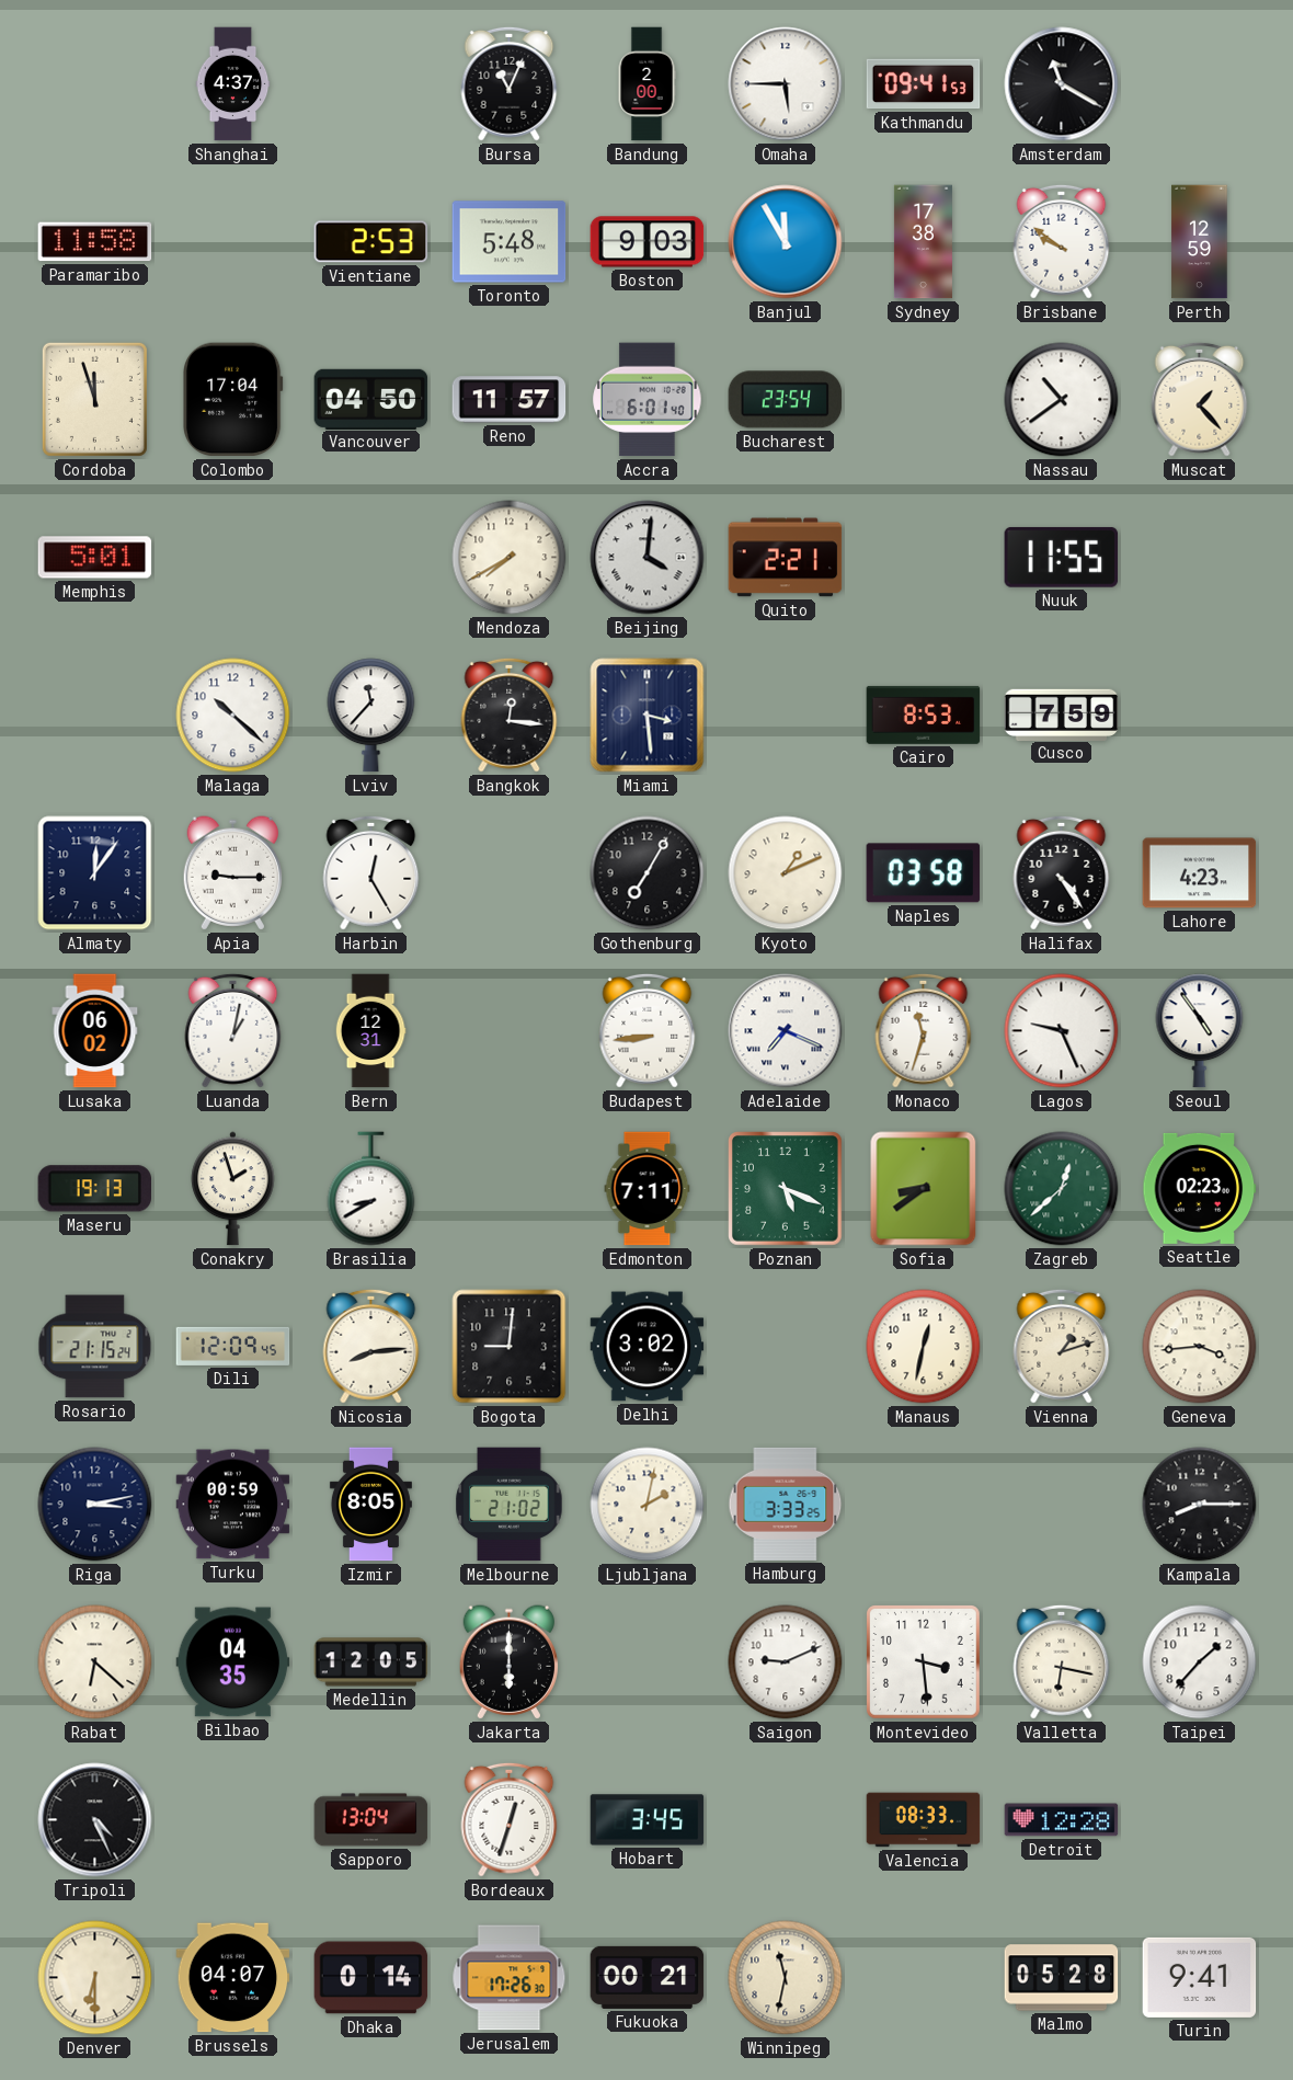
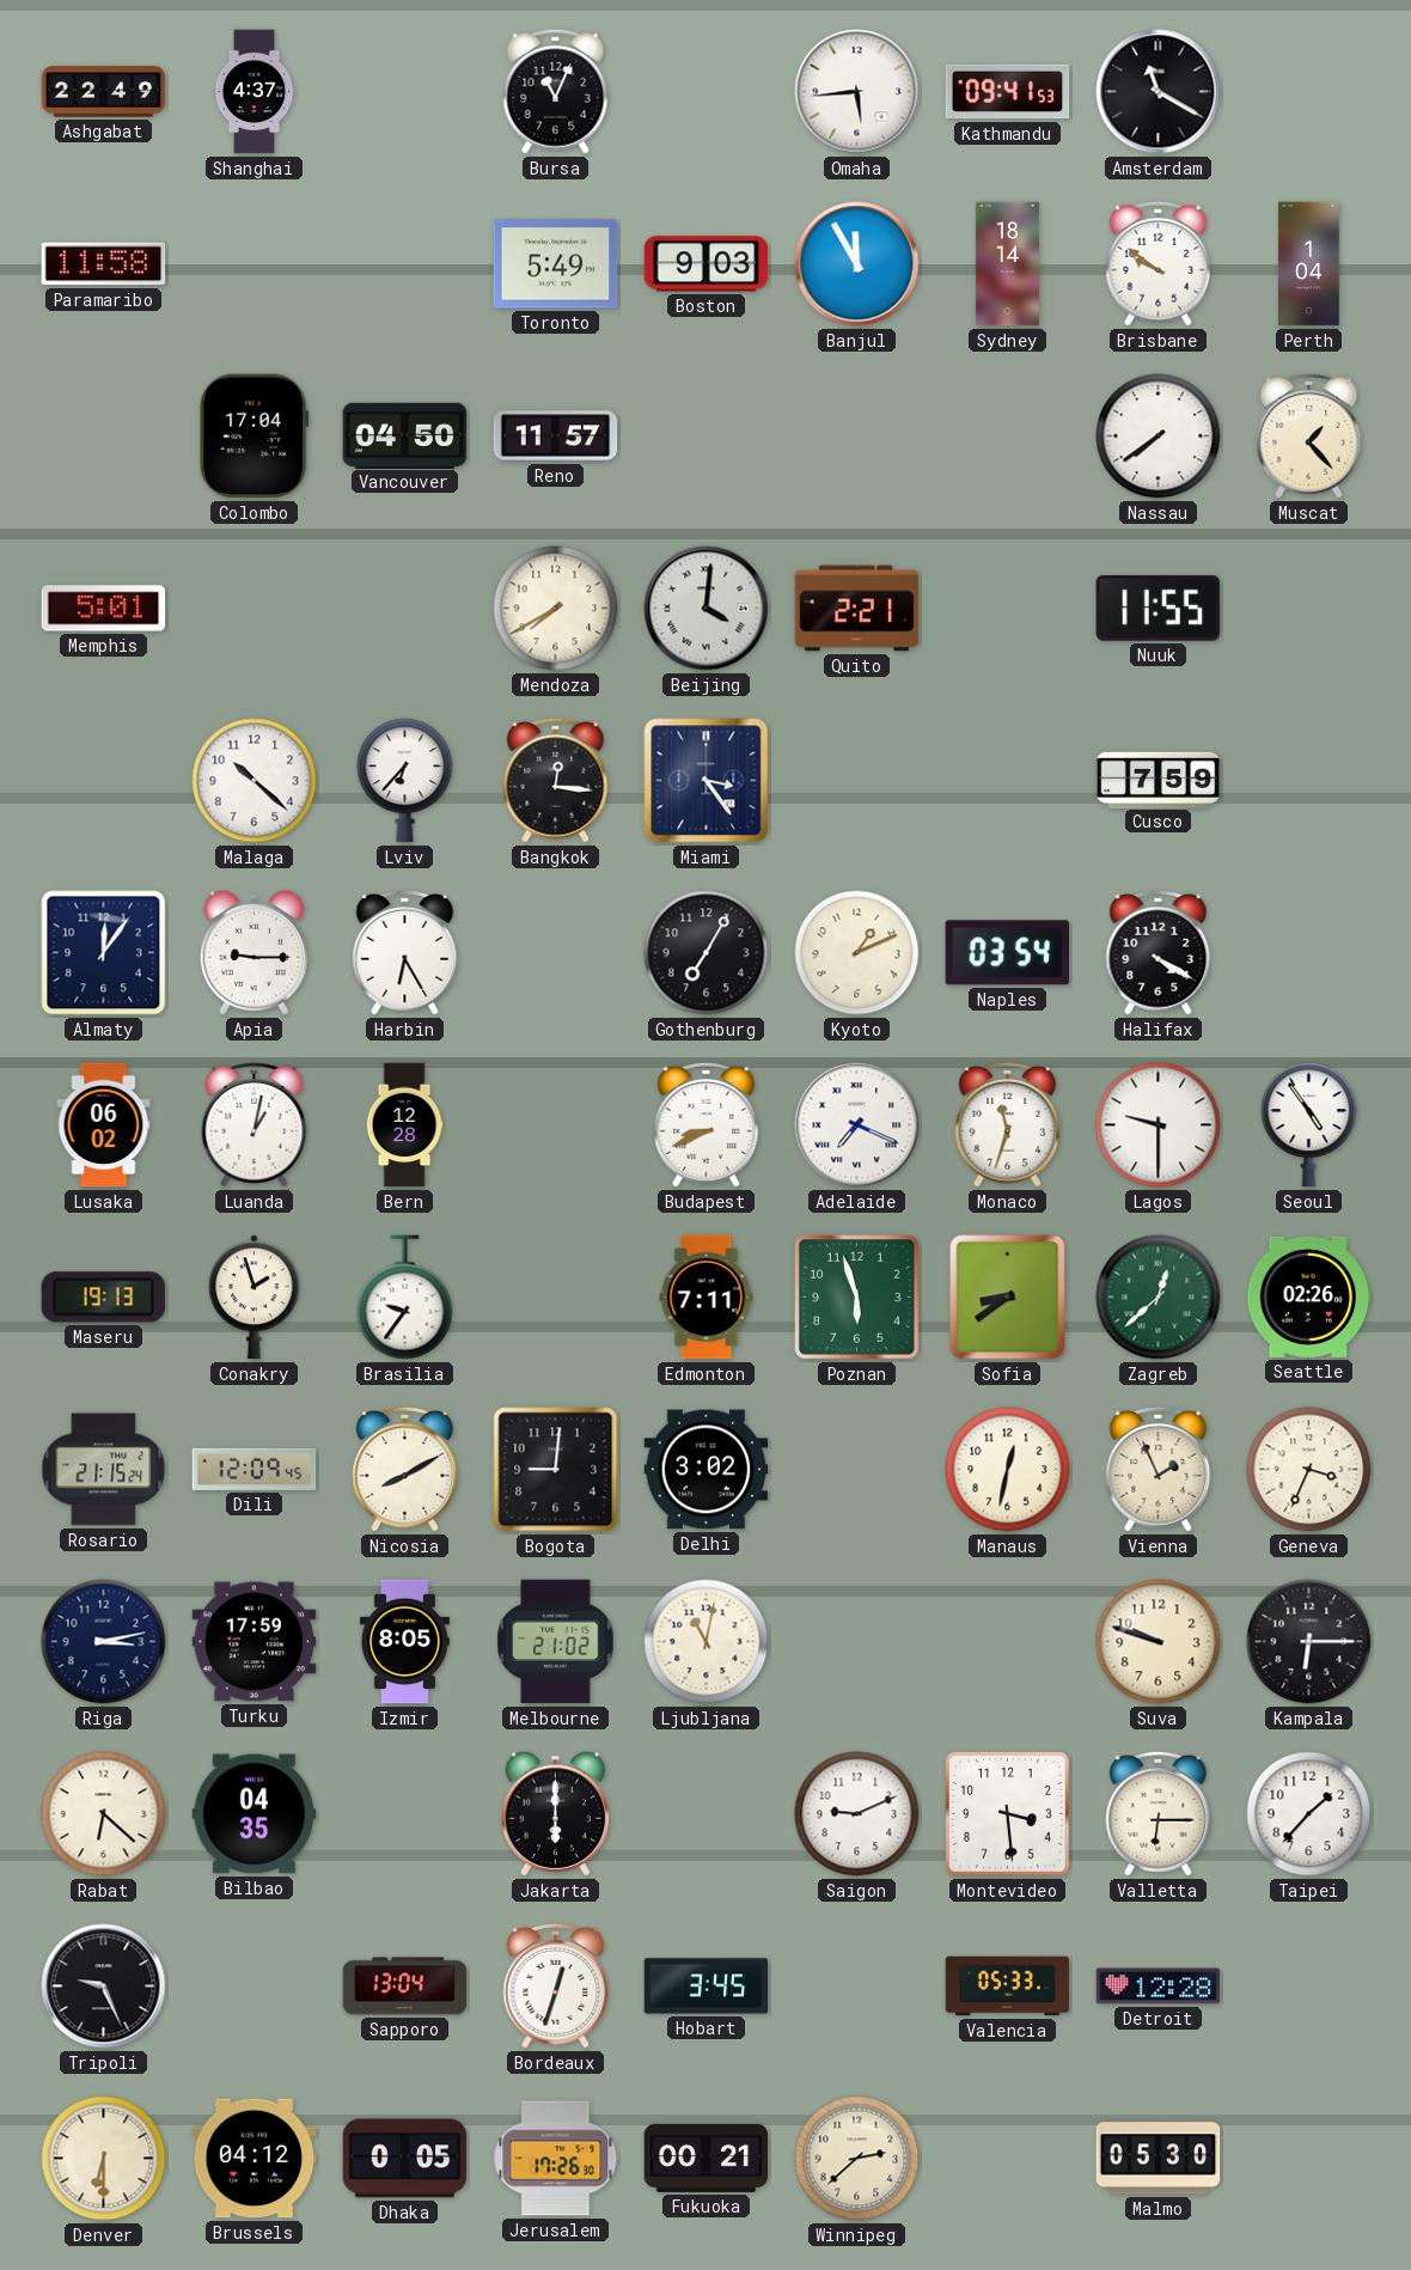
Ashgabat: none -> 22:49
Bandung: 2:00 -> none
Omaha: 5:45 -> 5:44
Vientiane: 2:53 -> none
Toronto: 5:48 -> 5:49
Sydney: 17:38 -> 18:14
Perth: 12:59 -> 1:04
Cordoba: 11:57 -> none
Accra: 6:01 -> none
Bucharest: 23:54 -> none
Nassau: 10:39 -> 7:39
Lviv: 11:37 -> 6:37
Miami: 3:29 -> 3:24
Cairo: 8:53 -> none
Harbin: 12:25 -> 6:25
Naples: 03:58 -> 03:54
Halifax: 4:24 -> 4:20
Lahore: 4:23 -> none
Bern: 12:31 -> 12:28
Budapest: 8:44 -> 8:41
Lagos: 9:26 -> 9:30
Brasilia: 8:40 -> 9:36
Poznan: 5:19 -> 5:57
Seattle: 02:23 -> 02:26
Nicosia: 8:14 -> 8:10
Vienna: 1:12 -> 1:56
Geneva: 3:44 -> 3:34
Turku: 00:59 -> 17:59
Ljubljana: 2:02 -> 11:02
Hamburg: 3:33 -> none
Suva: none -> 9:48
Kampala: 8:15 -> 6:15
Medellin: 12:05 -> none
Valletta: 6:17 -> 6:15
Tripoli: 4:26 -> 9:26
Valencia: 08:33 -> 05:33
Brussels: 04:07 -> 04:12
Dhaka: 0:14 -> 0:05
Winnipeg: 11:32 -> 2:38
Malmo: 05:28 -> 05:30
Turin: 9:41 -> none
